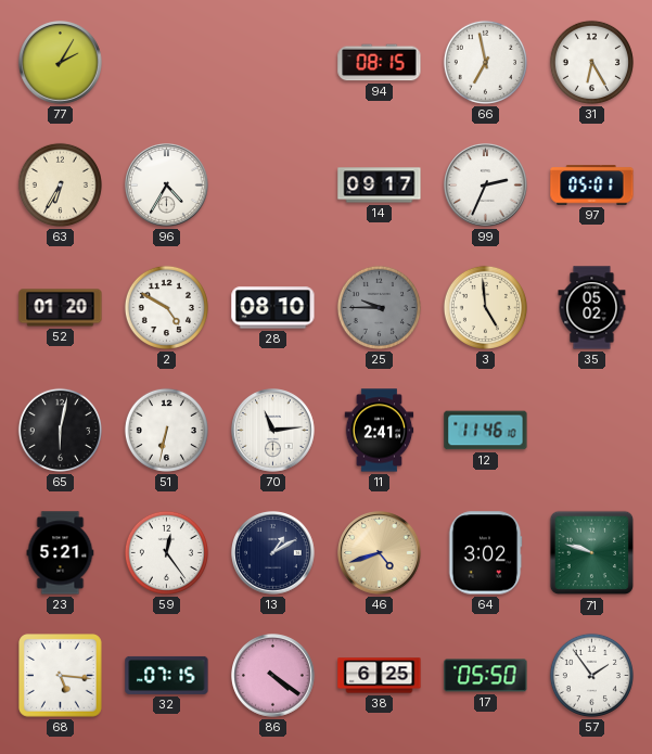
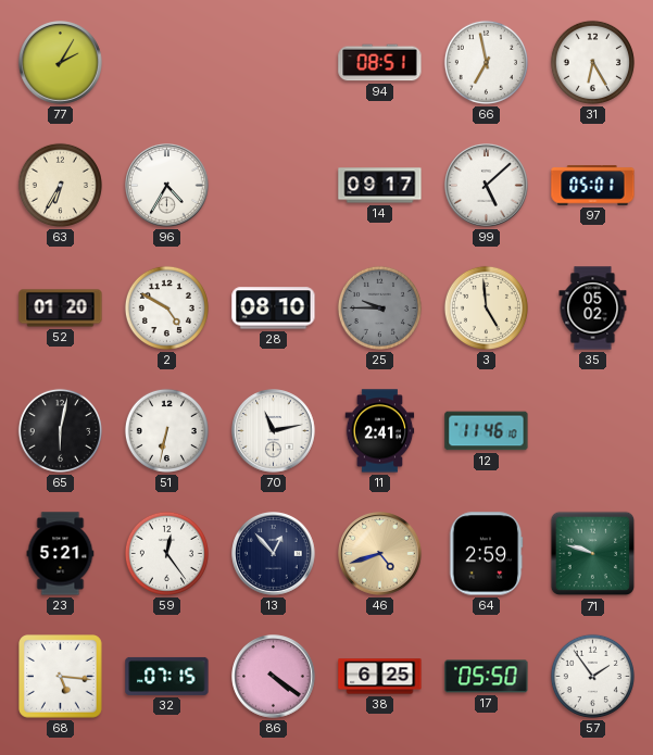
94: 08:15 -> 08:51
99: 2:34 -> 5:08
70: 11:14 -> 11:13
13: 1:10 -> 12:53
64: 3:02 -> 2:59
